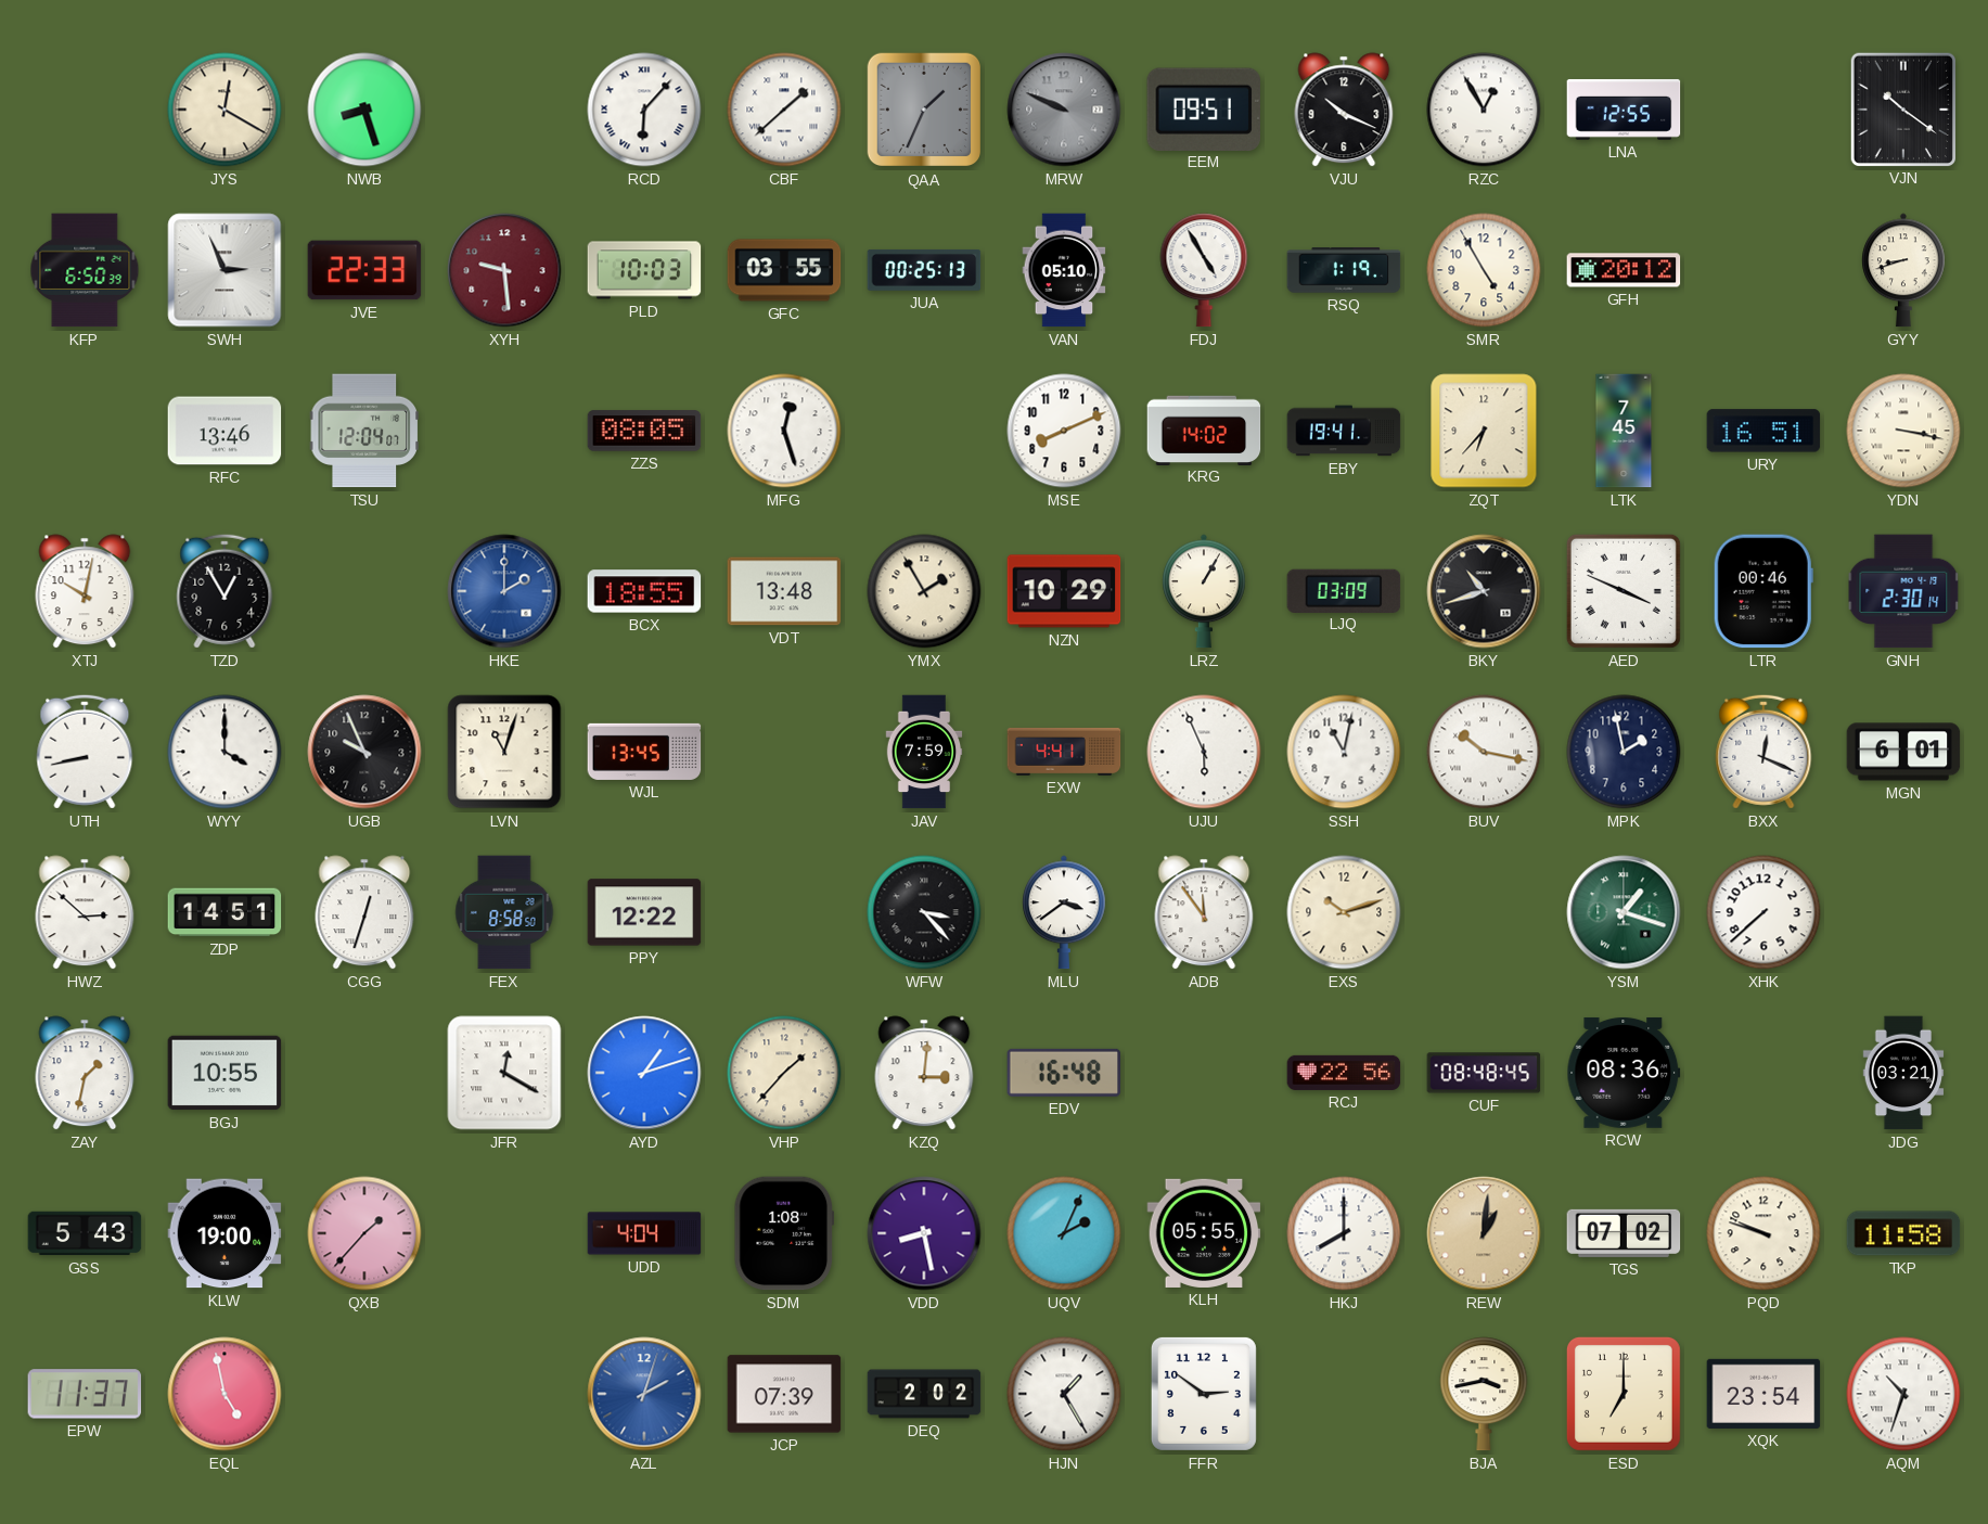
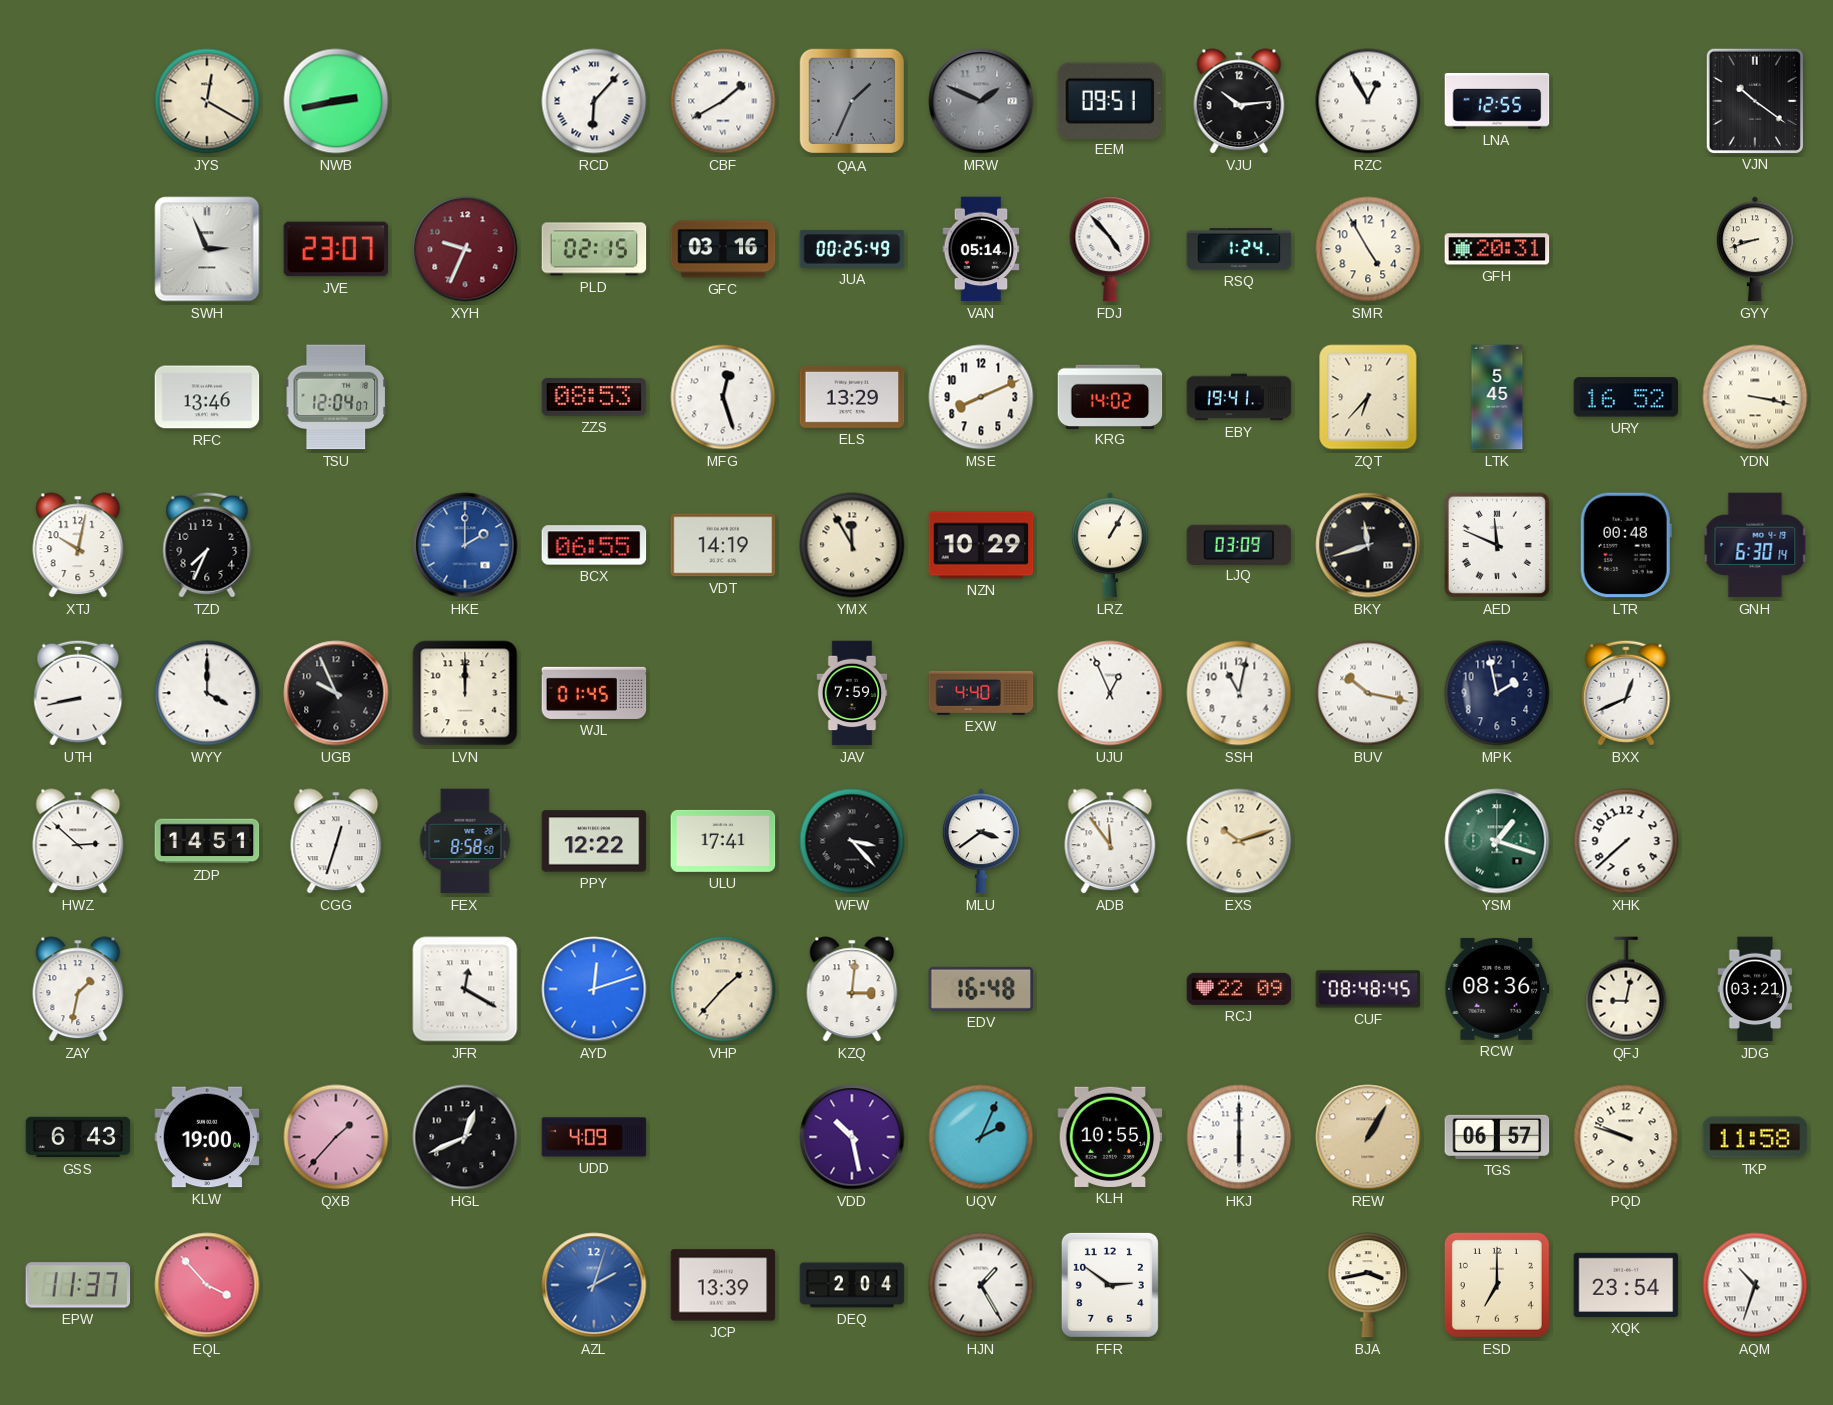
NWB: 8:27 -> 2:43
CBF: 1:38 -> 1:40
MRW: 9:49 -> 1:49
VJU: 10:19 -> 10:14
KFP: 6:50 -> none
JVE: 22:33 -> 23:07
XYH: 9:29 -> 9:34
PLD: 10:03 -> 02:15
GFC: 03:55 -> 03:16
JUA: 00:25:13 -> 00:25:49
VAN: 05:10 -> 05:14
FDJ: 4:55 -> 4:53
RSQ: 1:19 -> 1:24
GFH: 20:12 -> 20:31
ZZS: 08:05 -> 08:53
ELS: none -> 13:29
LTK: 7:45 -> 5:45
URY: 16:51 -> 16:52
TZD: 12:55 -> 7:34
BCX: 18:55 -> 06:55
VDT: 13:48 -> 14:19
YMX: 1:55 -> 11:55
BKY: 10:42 -> 11:42
AED: 3:49 -> 11:49
LTR: 00:46 -> 00:48
GNH: 2:30 -> 6:30
LVN: 11:03 -> 12:00
WJL: 13:45 -> 01:45
EXW: 4:41 -> 4:40
UJU: 5:56 -> 12:56
BXX: 12:19 -> 12:41
MGN: 6:01 -> none
ULU: none -> 17:41
BGJ: 10:55 -> none
AYD: 1:12 -> 12:12
RCJ: 22:56 -> 22:09
QFJ: none -> 9:02
GSS: 5:43 -> 6:43
HGL: none -> 12:41
UDD: 4:04 -> 4:09
SDM: 1:08 -> none
VDD: 8:28 -> 10:28
KLH: 05:55 -> 10:55
HKJ: 8:00 -> 6:00
REW: 1:01 -> 1:05
TGS: 07:02 -> 06:57
EQL: 4:58 -> 3:53
JCP: 07:39 -> 13:39
DEQ: 2:02 -> 2:04
